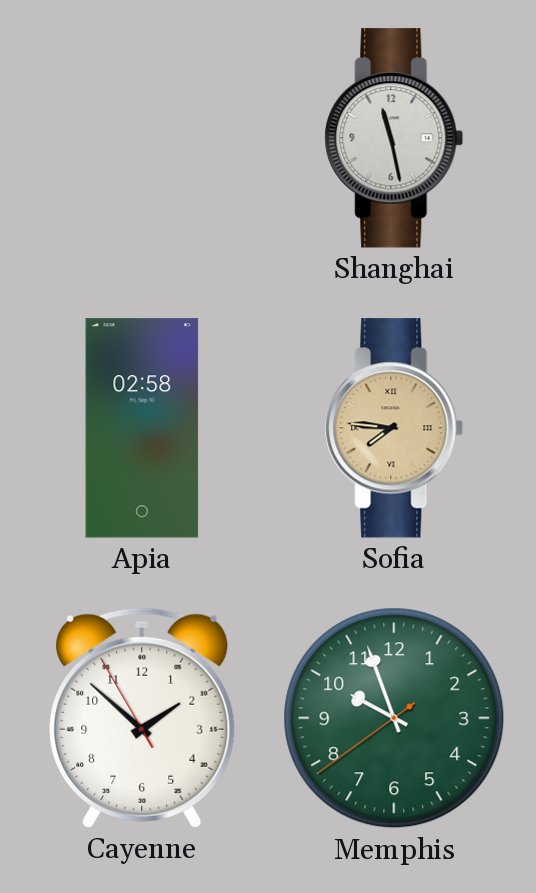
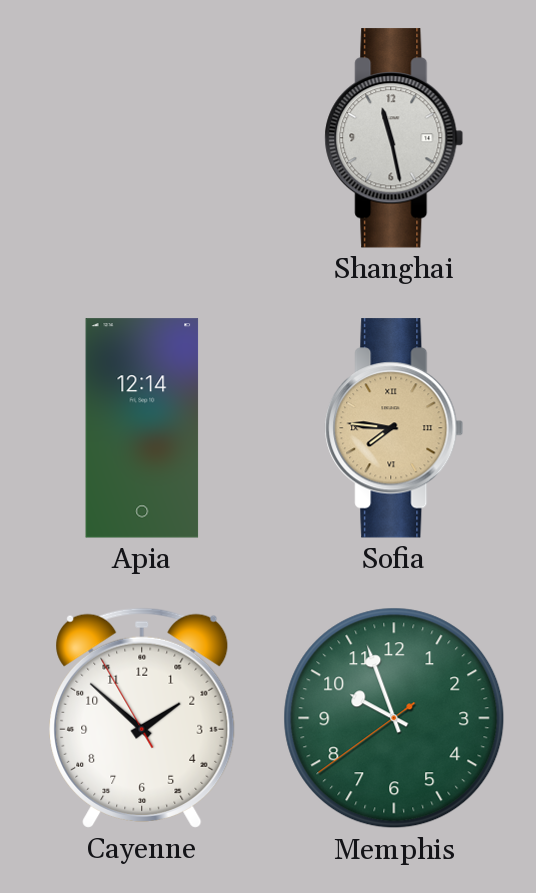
Apia: 02:58 -> 12:14
